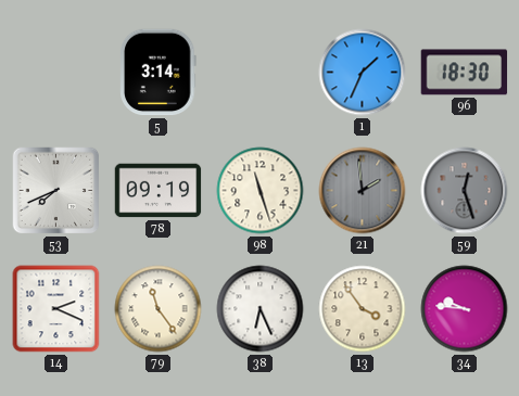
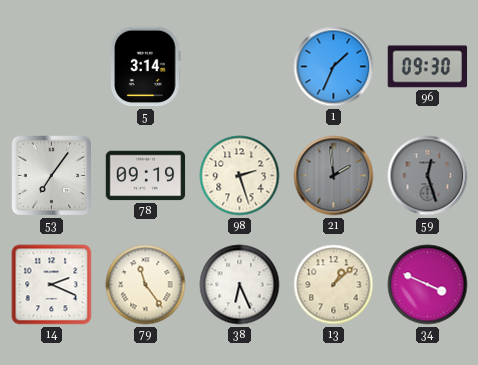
96: 18:30 -> 09:30
53: 7:41 -> 7:06
98: 11:27 -> 2:27
13: 3:54 -> 1:08
34: 9:46 -> 3:49
